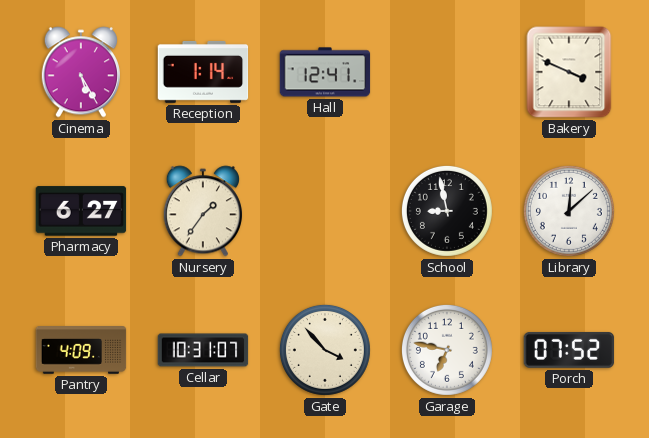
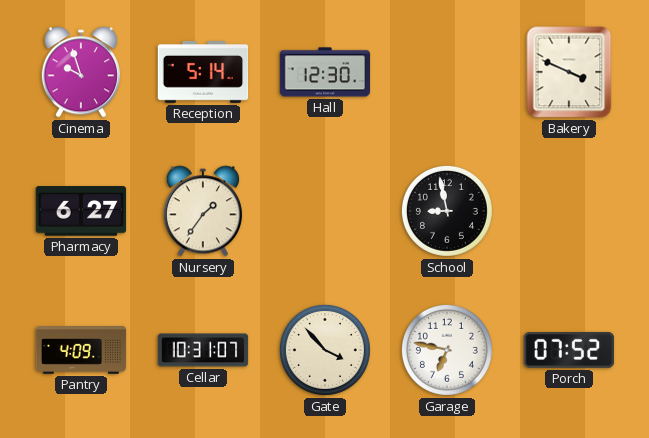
Cinema: 5:25 -> 9:57
Reception: 1:14 -> 5:14
Hall: 12:41 -> 12:30
Library: 12:08 -> none
